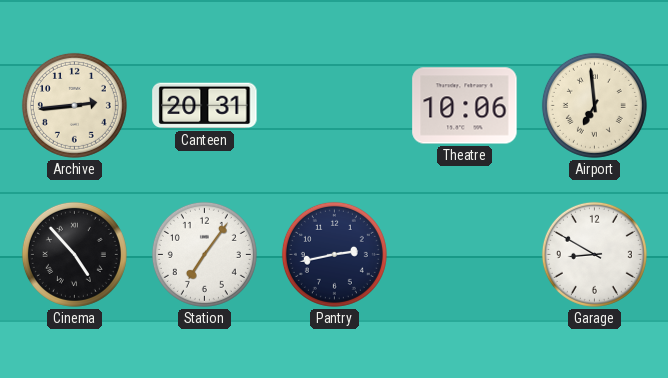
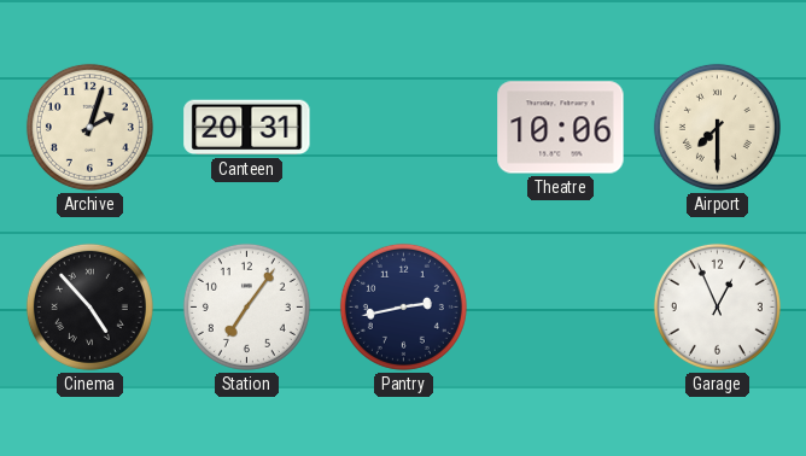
Archive: 2:44 -> 2:03
Airport: 6:59 -> 7:30
Garage: 8:50 -> 12:56
